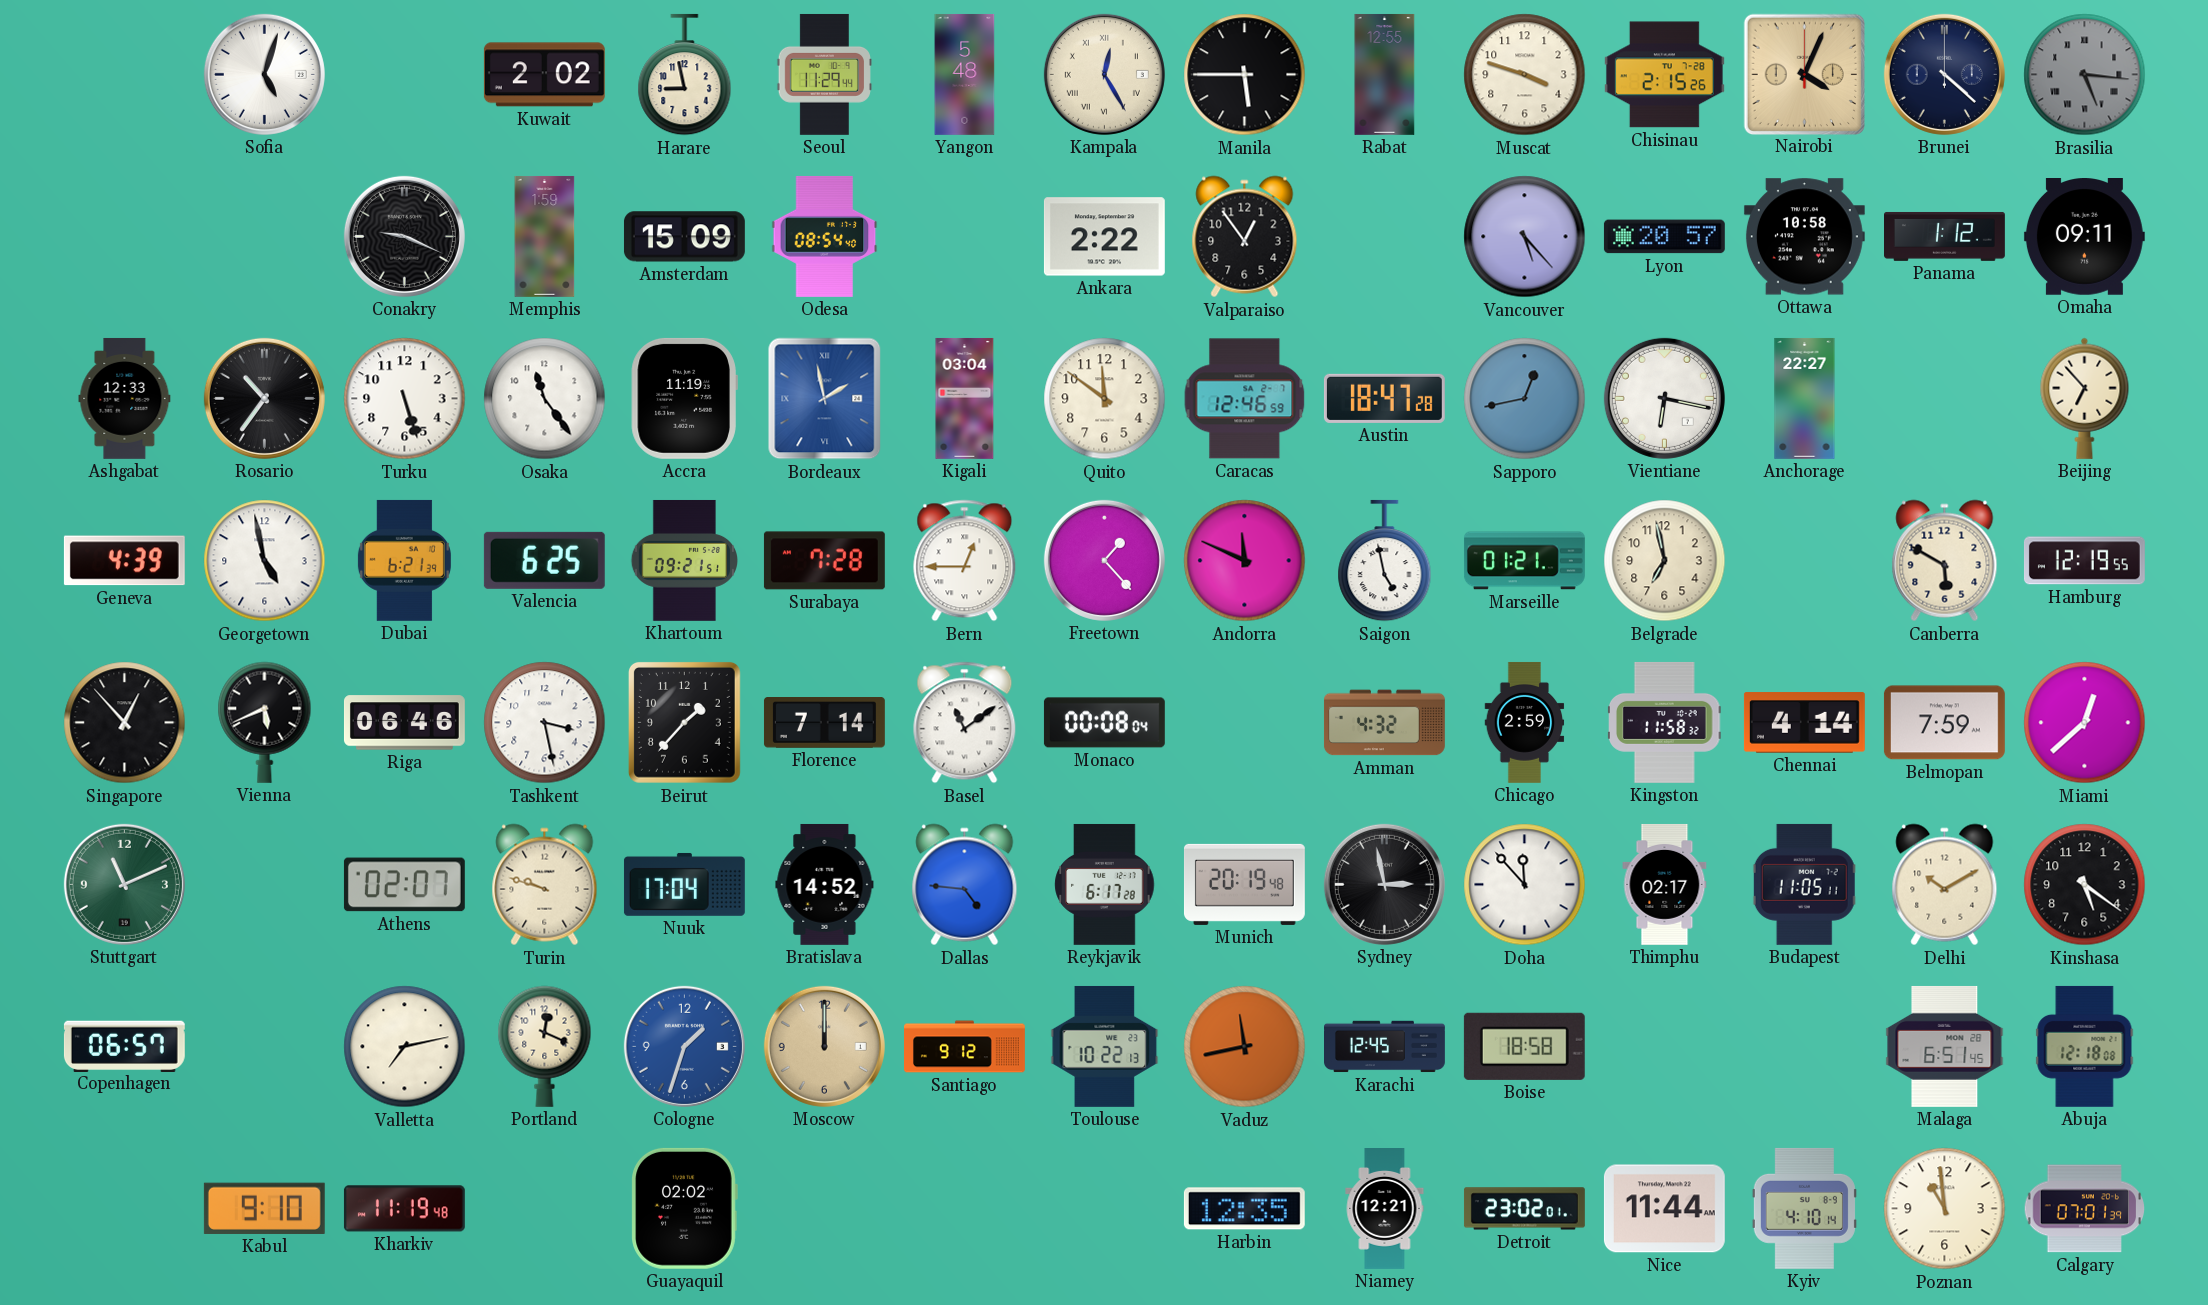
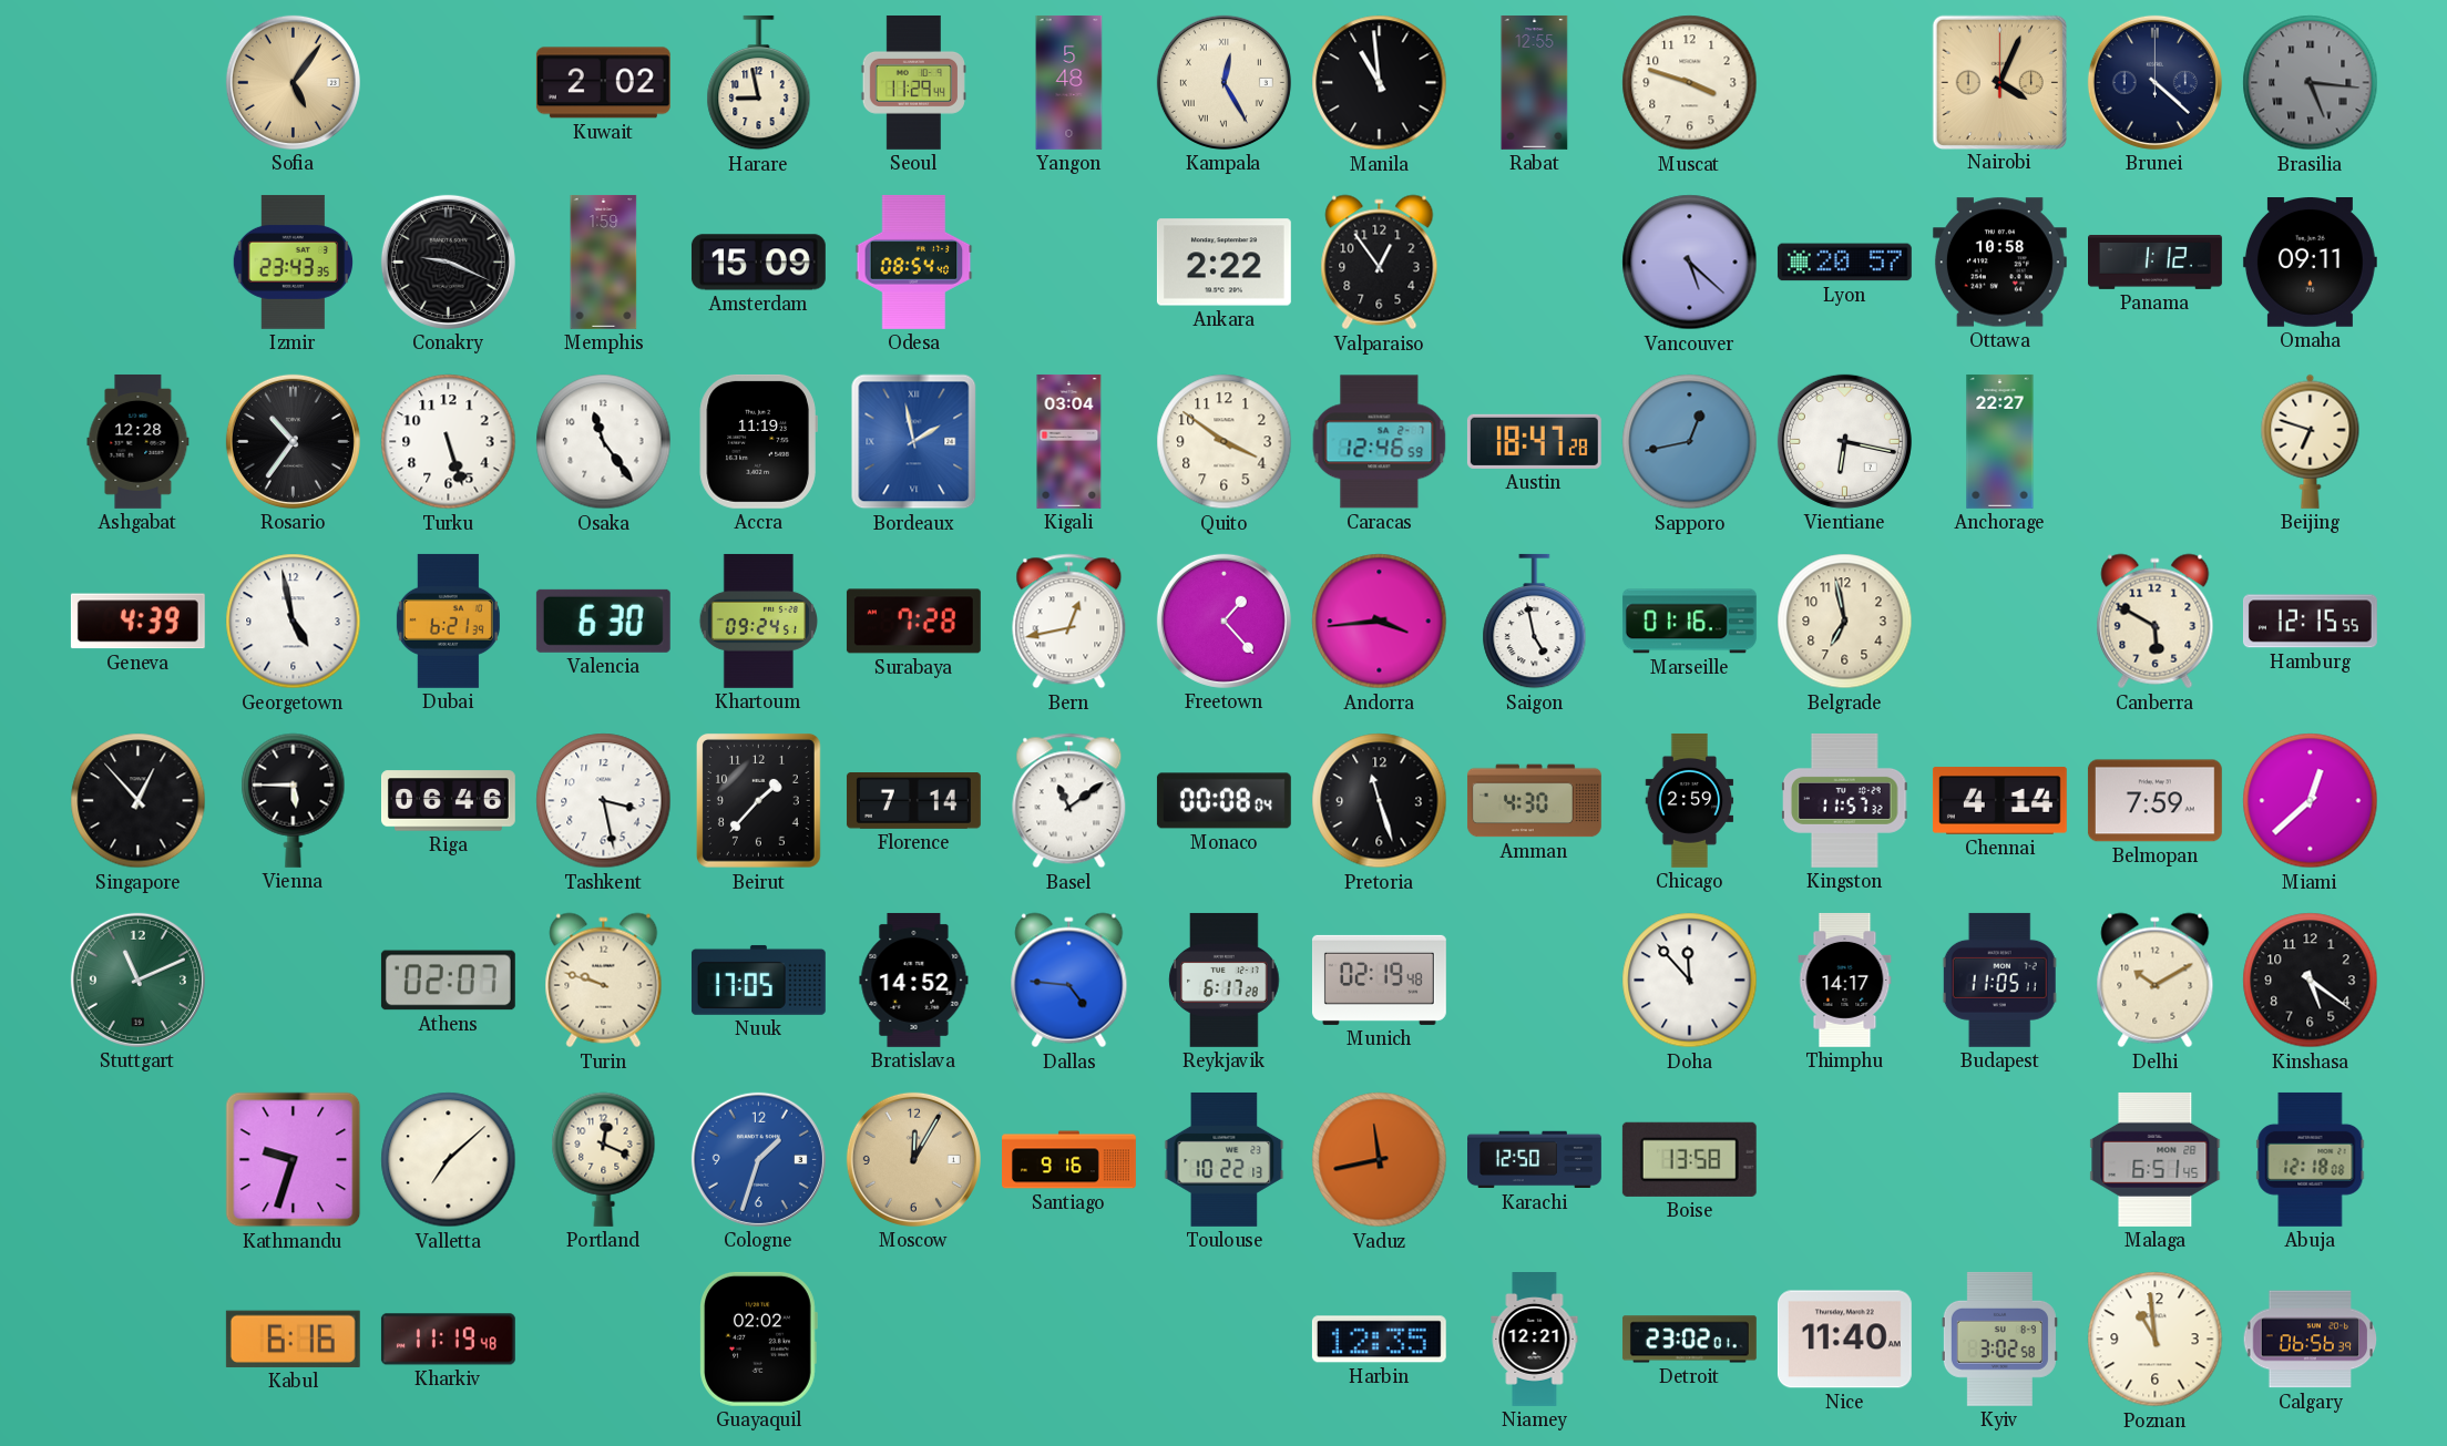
Sofia: 5:03 -> 5:06
Sofia dial: white -> champagne
Manila: 5:45 -> 10:59
Chisinau: 2:15 -> none
Izmir: none -> 23:43
Vancouver: 5:23 -> 5:22
Ashgabat: 12:33 -> 12:28
Quito: 11:51 -> 3:51
Beijing: 6:53 -> 6:48
Valencia: 6:25 -> 6:30
Khartoum: 09:21 -> 09:24
Bern: 12:45 -> 12:43
Andorra: 11:49 -> 3:44
Marseille: 01:21 -> 01:16
Hamburg: 12:19 -> 12:15
Vienna: 5:41 -> 5:45
Pretoria: none -> 11:27
Amman: 4:32 -> 4:30
Kingston: 11:58 -> 11:57
Nuuk: 17:04 -> 17:05
Munich: 20:19 -> 02:19
Sydney: 2:58 -> none
Thimphu: 02:17 -> 14:17
Copenhagen: 06:57 -> none
Kathmandu: none -> 9:33
Valletta: 7:13 -> 7:08
Moscow: 12:00 -> 12:05
Santiago: 9:12 -> 9:16
Karachi: 12:45 -> 12:50
Boise: 18:58 -> 13:58
Kabul: 9:10 -> 6:16
Nice: 11:44 -> 11:40
Kyiv: 4:10 -> 3:02
Calgary: 07:01 -> 06:56
